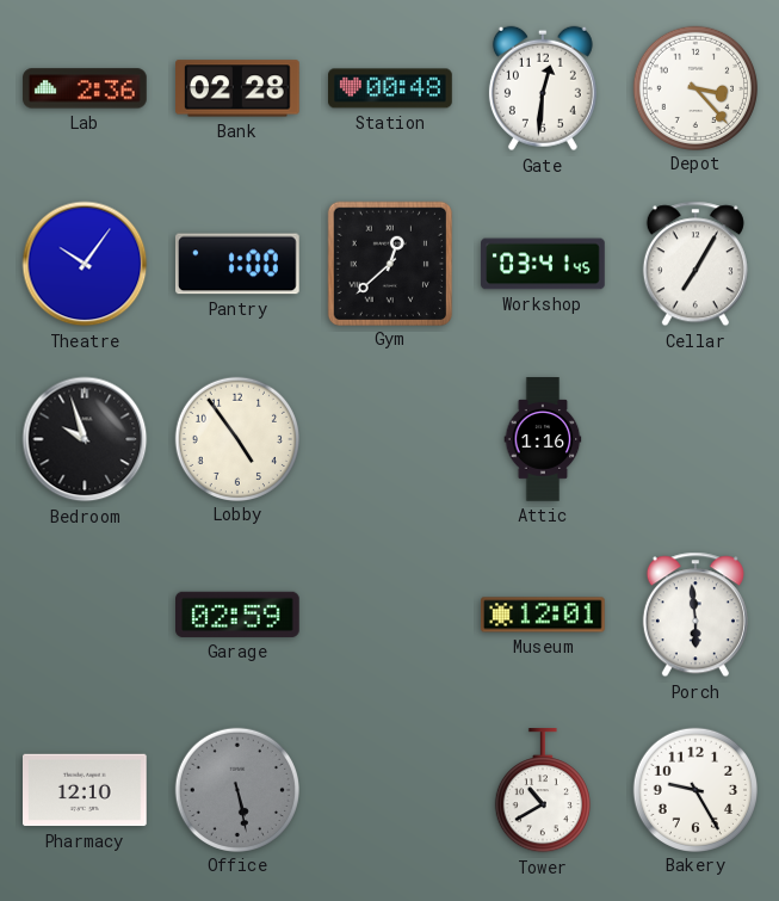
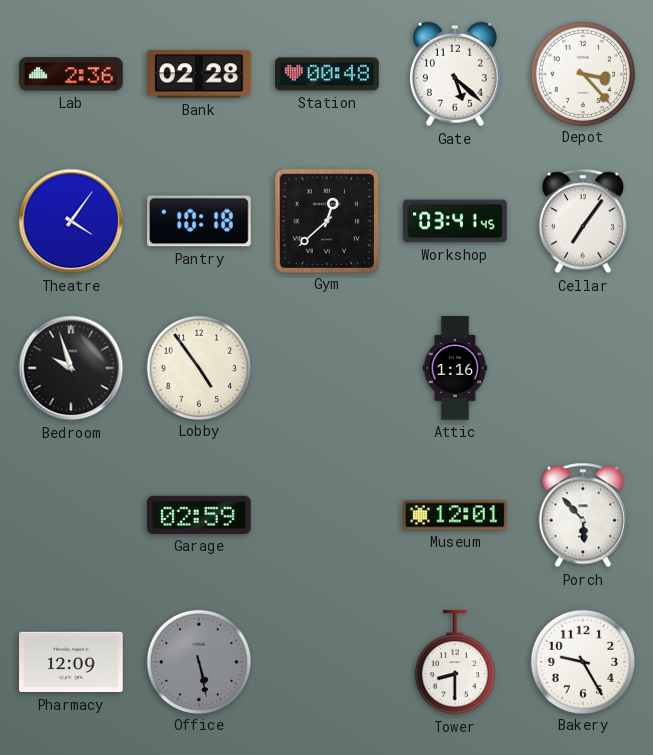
Gate: 12:31 -> 5:22
Theatre: 10:06 -> 4:06
Pantry: 1:00 -> 10:18
Cellar: 7:05 -> 7:06
Porch: 5:59 -> 5:53
Pharmacy: 12:10 -> 12:09
Tower: 10:40 -> 8:30
